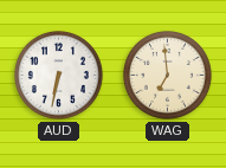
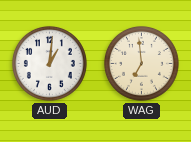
AUD: 6:32 -> 1:01
